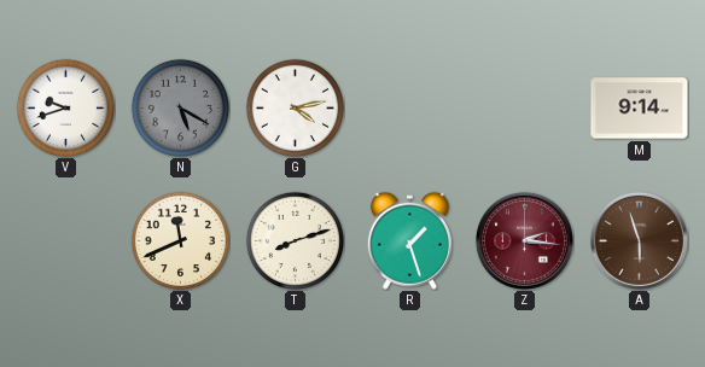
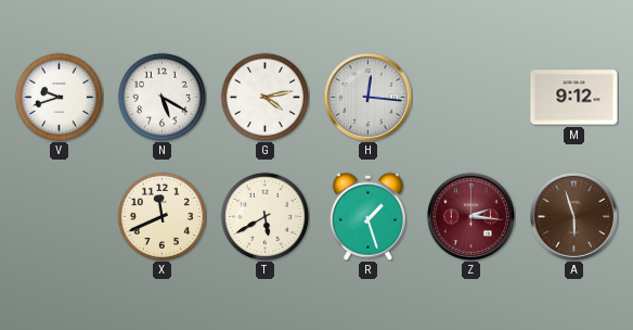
N dial: grey -> white
H: none -> 12:16
M: 9:14 -> 9:12
T: 8:12 -> 5:40
